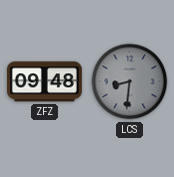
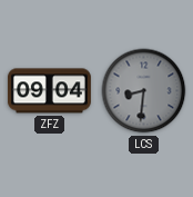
ZFZ: 09:48 -> 09:04
